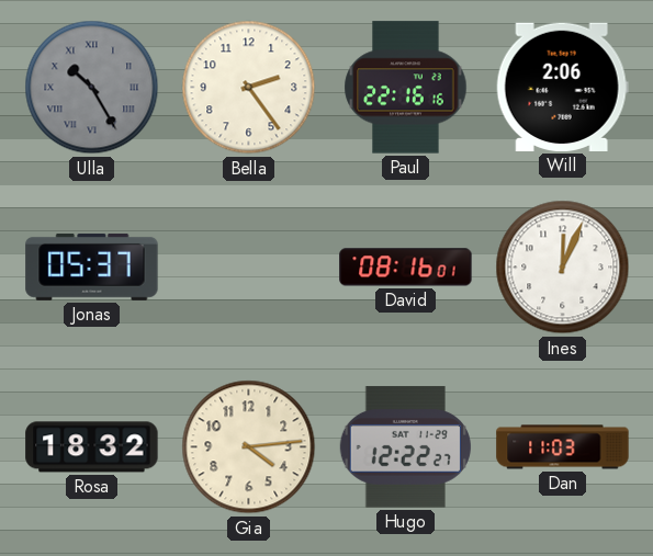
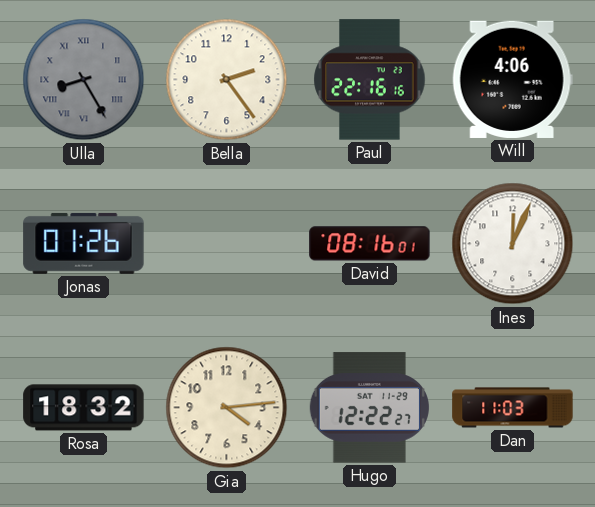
Ulla: 10:25 -> 8:25
Will: 2:06 -> 4:06
Jonas: 05:37 -> 01:26
